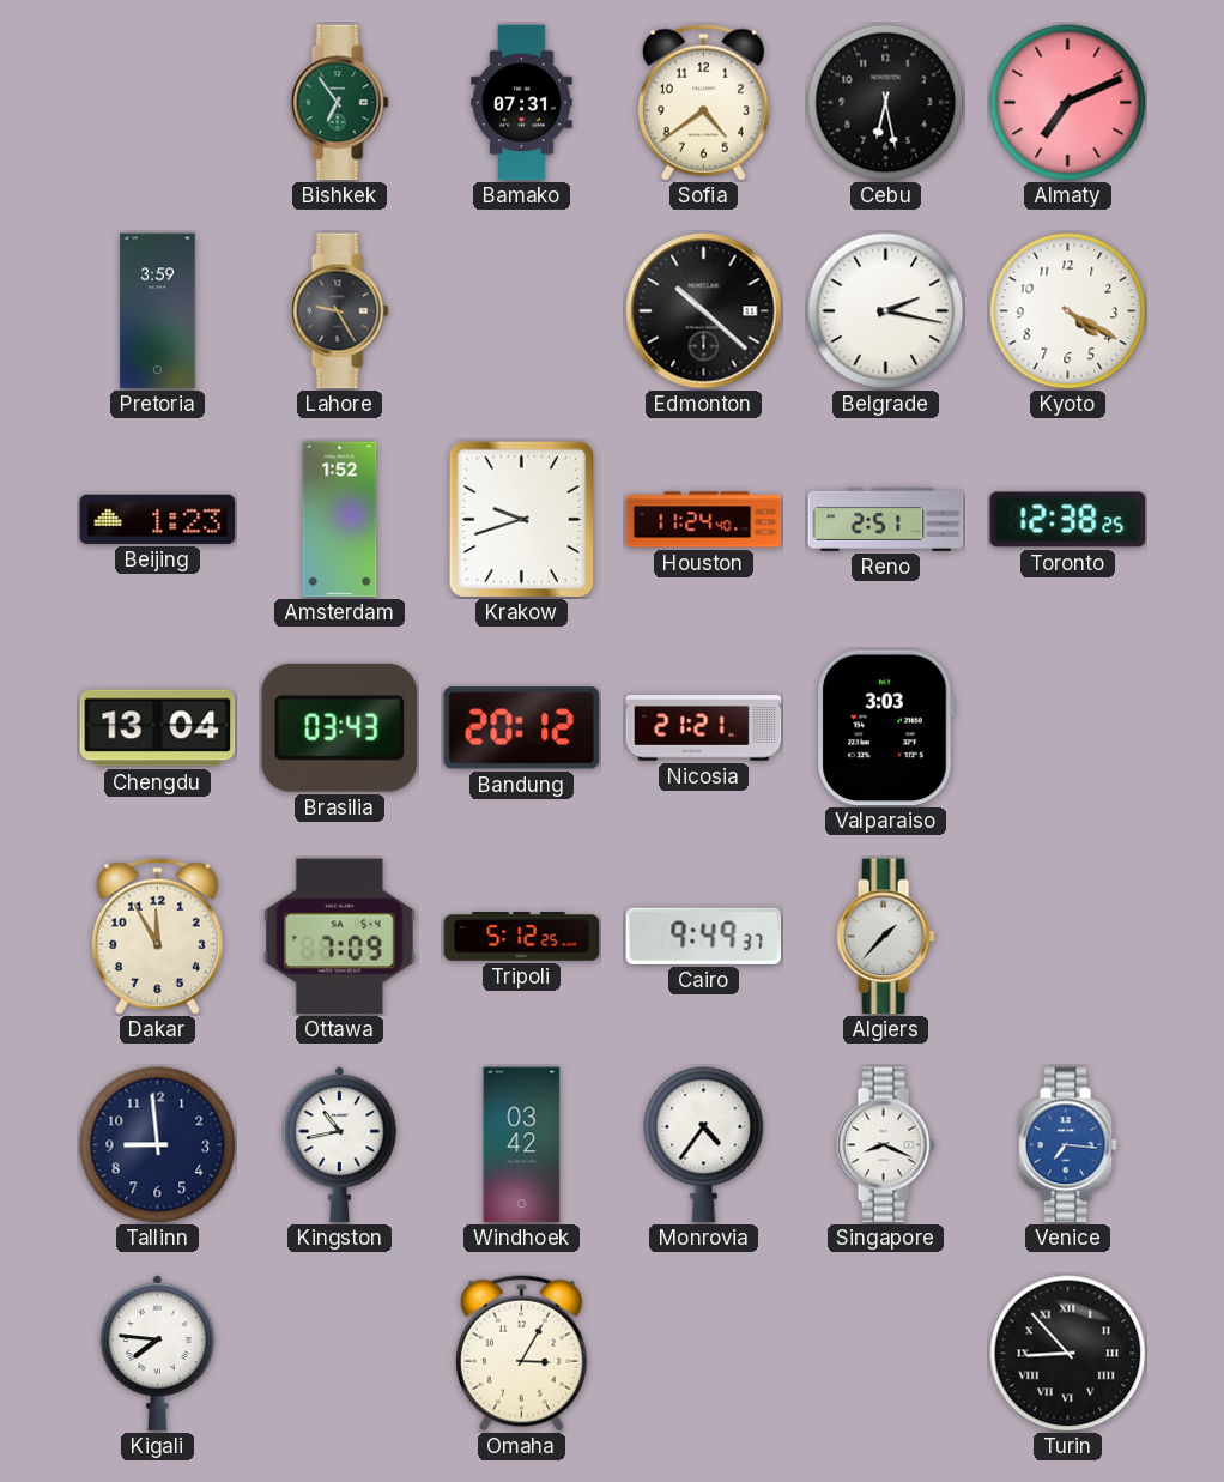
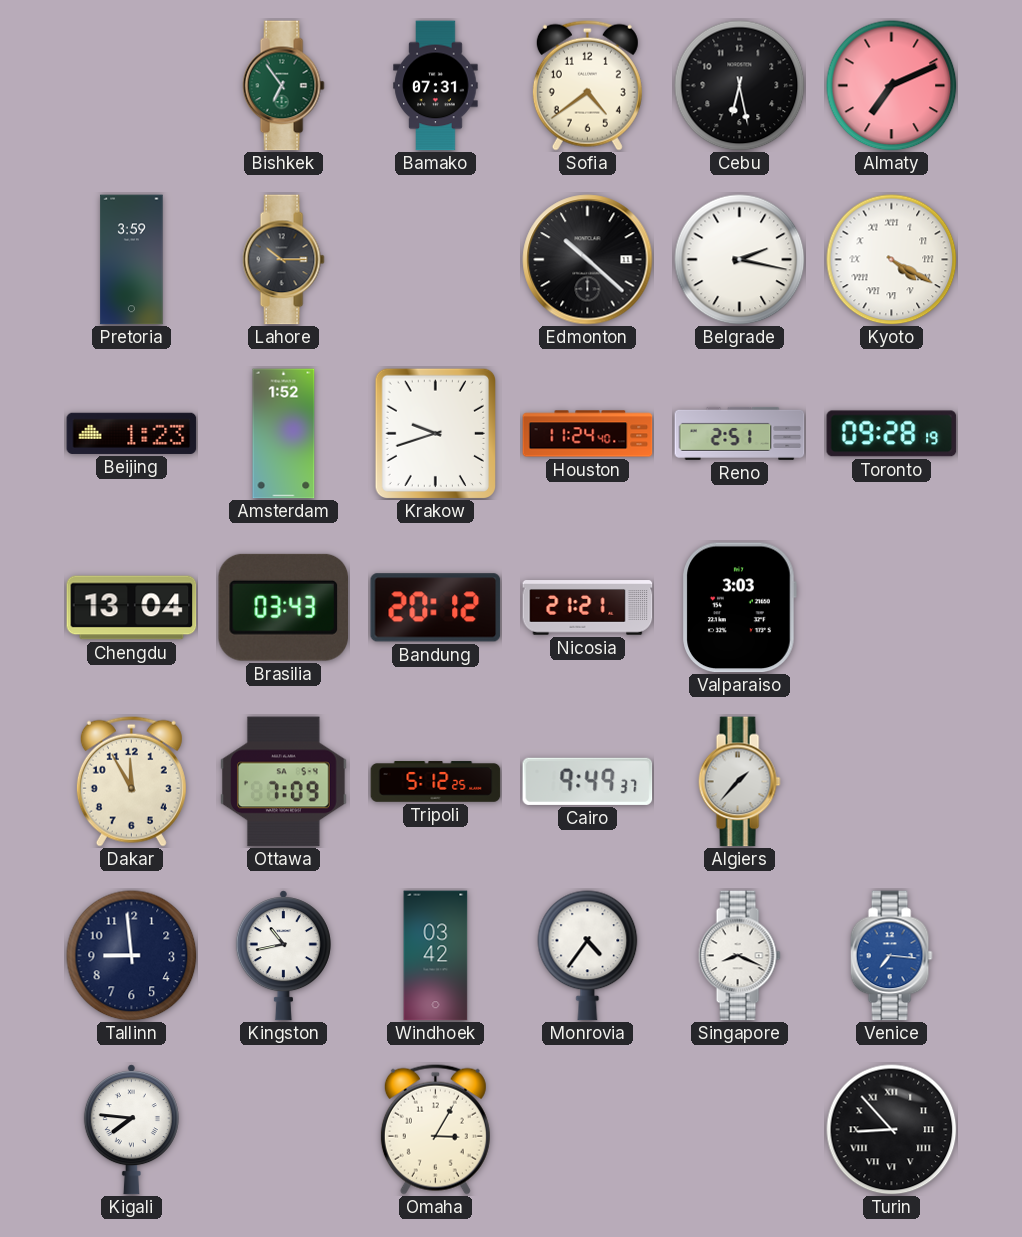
Lahore: 9:25 -> 10:15
Kyoto numerals: Arabic -> Roman
Toronto: 12:38 -> 09:28
